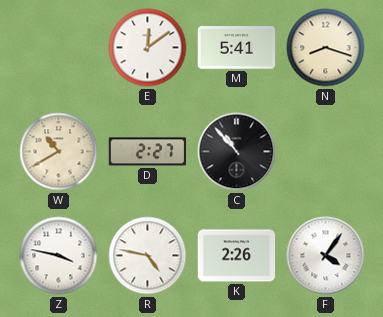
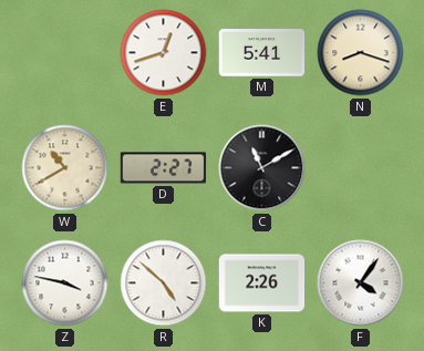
E: 12:09 -> 12:42
C: 10:53 -> 11:10
R: 4:47 -> 4:52
